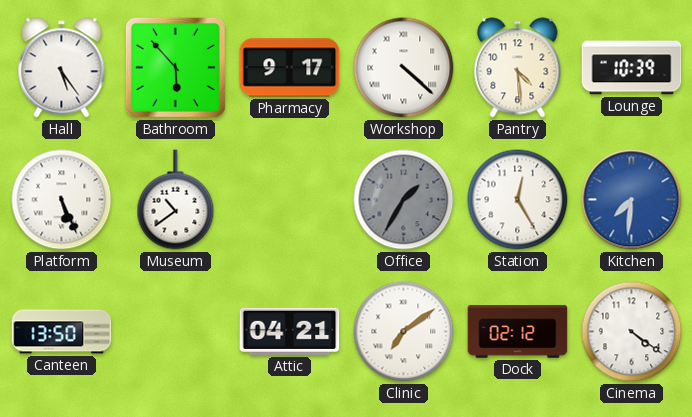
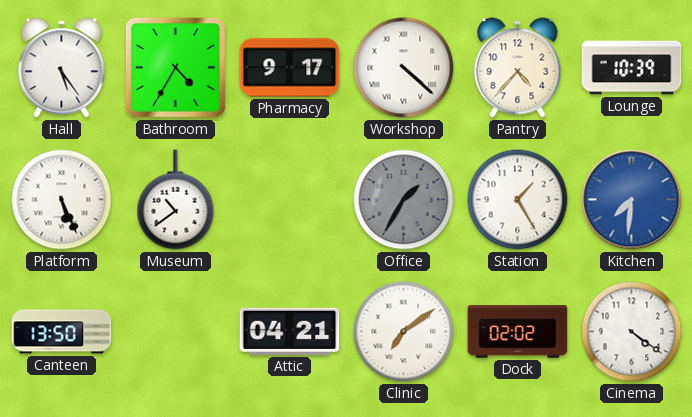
Bathroom: 5:53 -> 4:35
Pantry: 4:29 -> 4:37
Station: 12:25 -> 1:25
Dock: 02:12 -> 02:02
